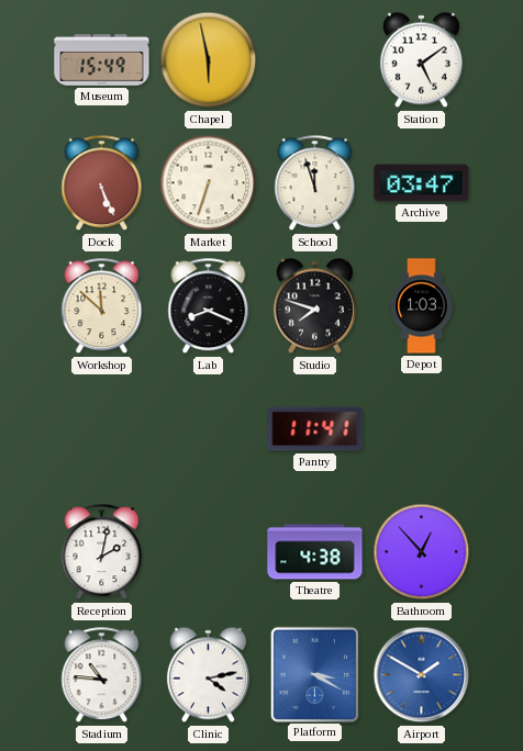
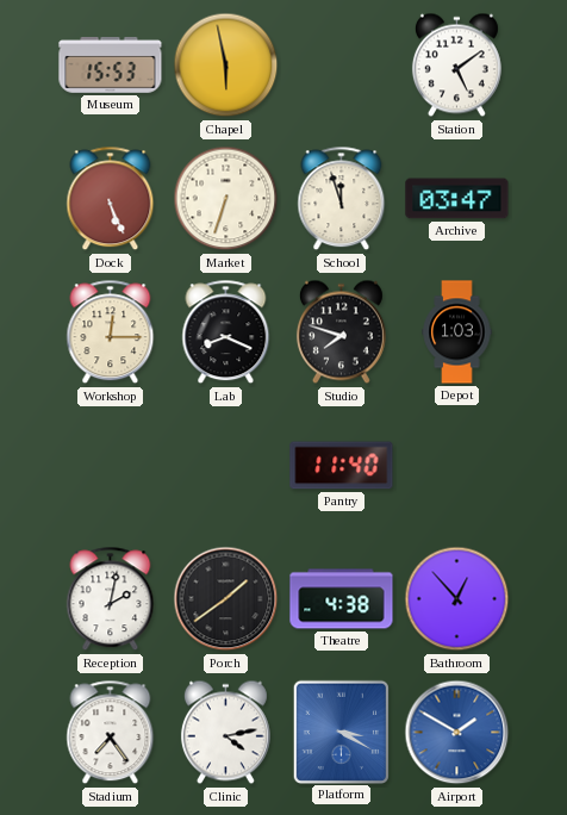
Museum: 15:49 -> 15:53
Workshop: 11:52 -> 12:15
Pantry: 11:41 -> 11:40
Porch: none -> 1:39
Stadium: 10:46 -> 7:24
